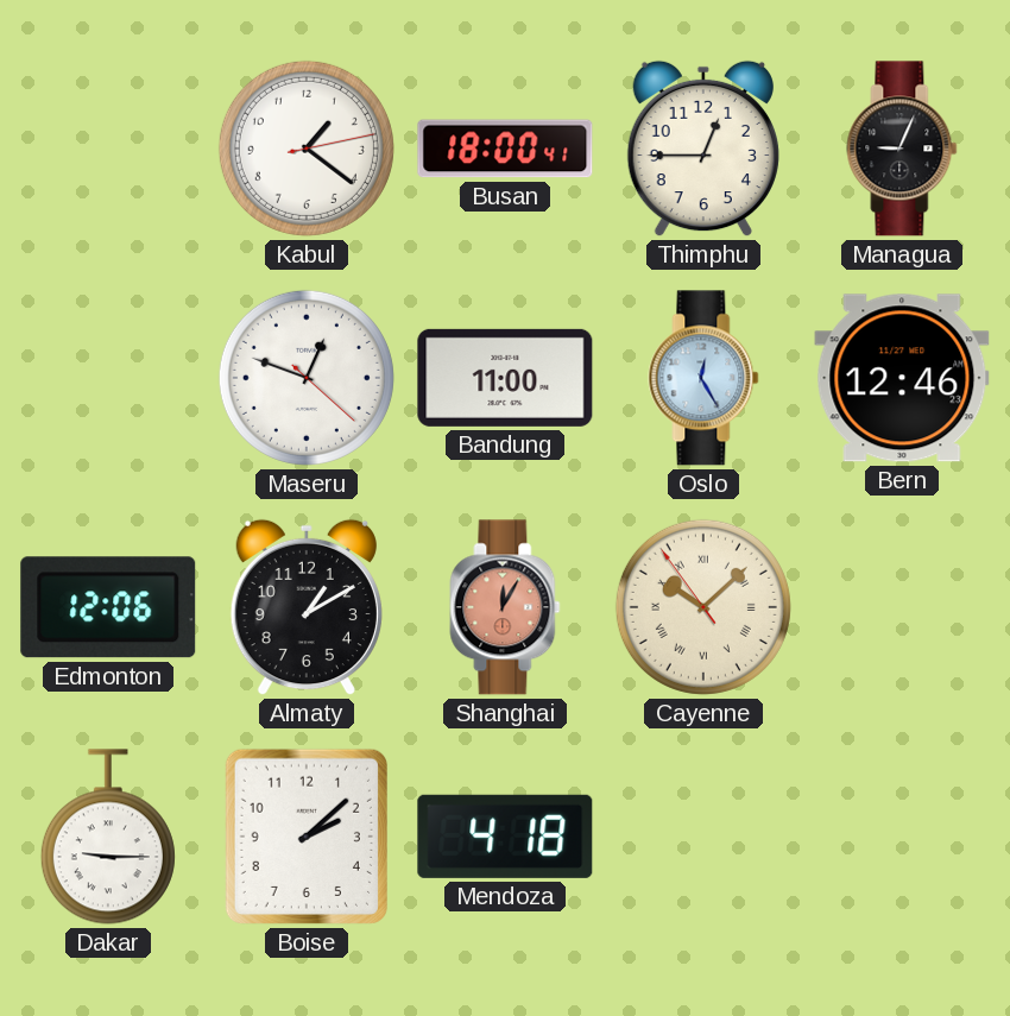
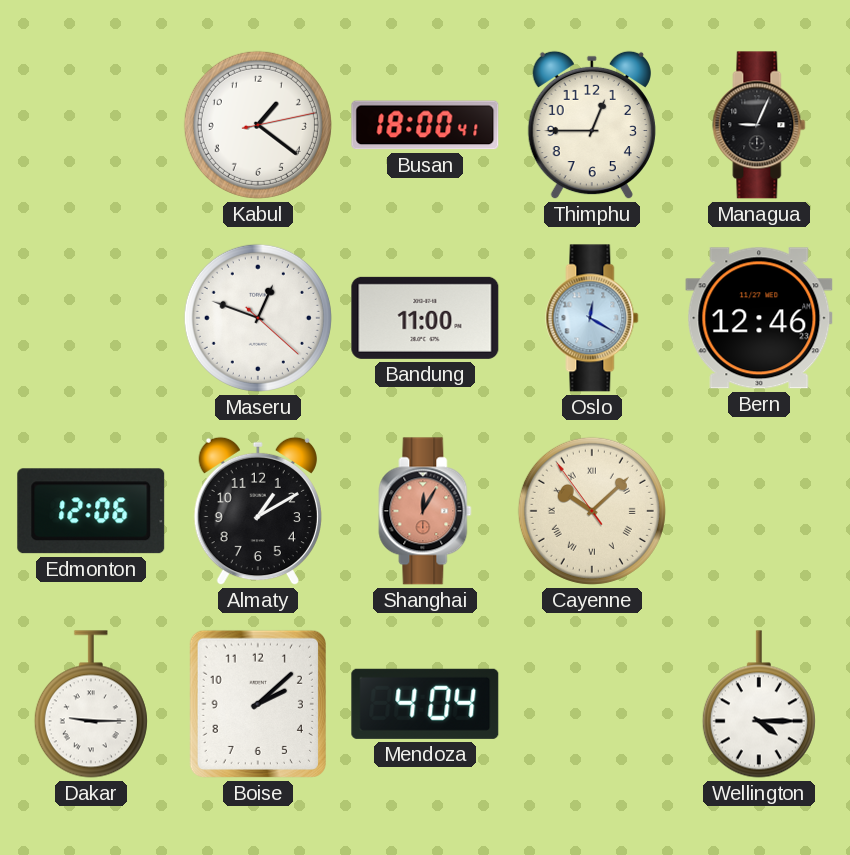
Oslo: 12:25 -> 12:20
Mendoza: 4:18 -> 4:04
Wellington: none -> 4:15
